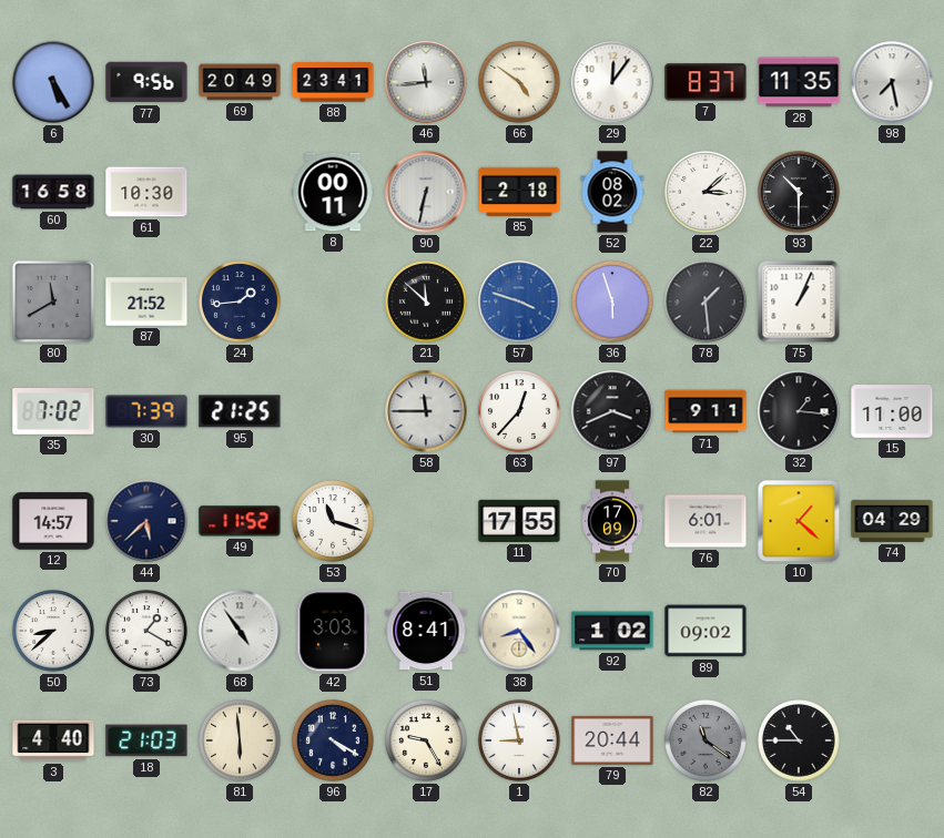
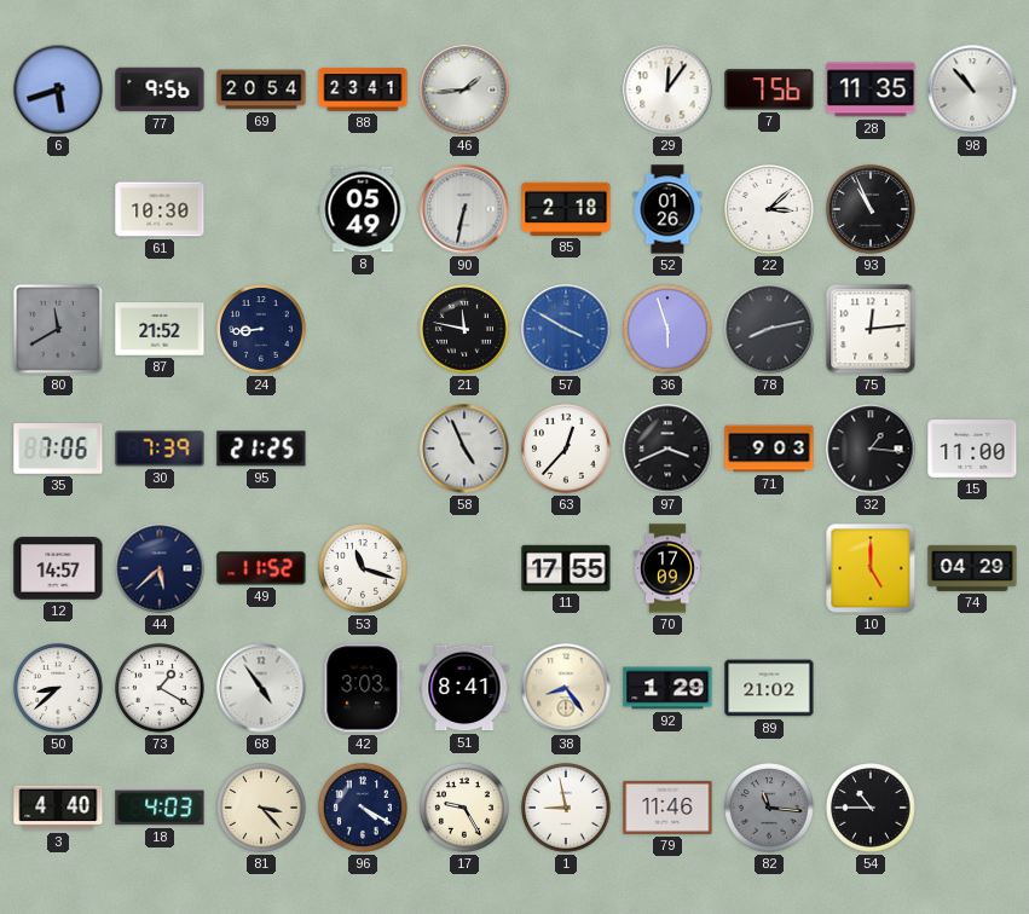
6: 5:25 -> 5:42
69: 20:49 -> 20:54
46: 11:44 -> 1:44
66: 4:51 -> none
7: 8:37 -> 7:56
98: 7:28 -> 10:53
60: 16:58 -> none
8: 00:11 -> 05:49
52: 08:02 -> 01:26
93: 10:30 -> 10:56
24: 1:44 -> 8:44
21: 11:52 -> 11:47
57: 3:48 -> 3:50
78: 1:29 -> 8:13
75: 1:04 -> 12:14
35: 7:02 -> 7:06
58: 11:45 -> 4:56
71: 9:11 -> 9:03
76: 6:01 -> none
10: 1:22 -> 5:00
92: 1:02 -> 1:29
89: 09:02 -> 21:02
18: 21:03 -> 4:03
81: 5:59 -> 3:23
79: 20:44 -> 11:46
82: 11:21 -> 11:16
